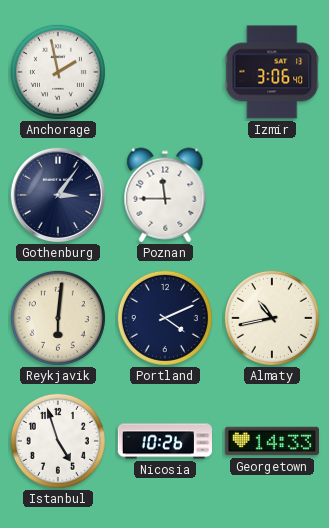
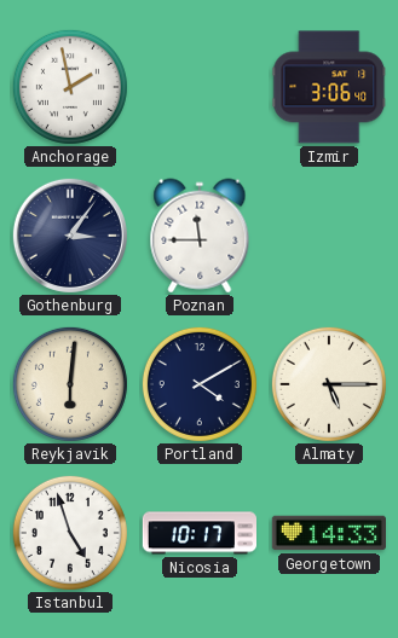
Portland: 4:11 -> 4:10
Almaty: 10:43 -> 5:15
Nicosia: 10:26 -> 10:17
